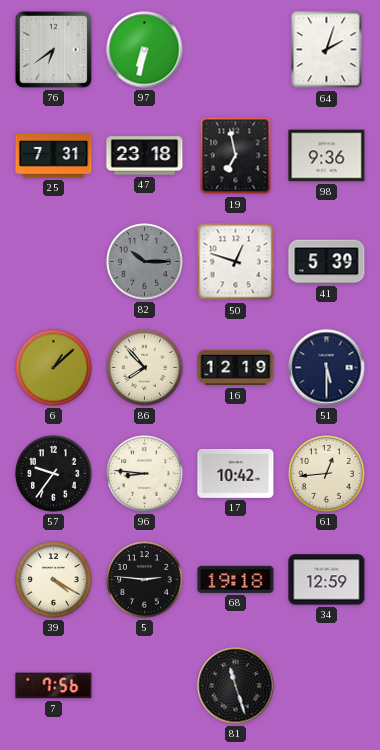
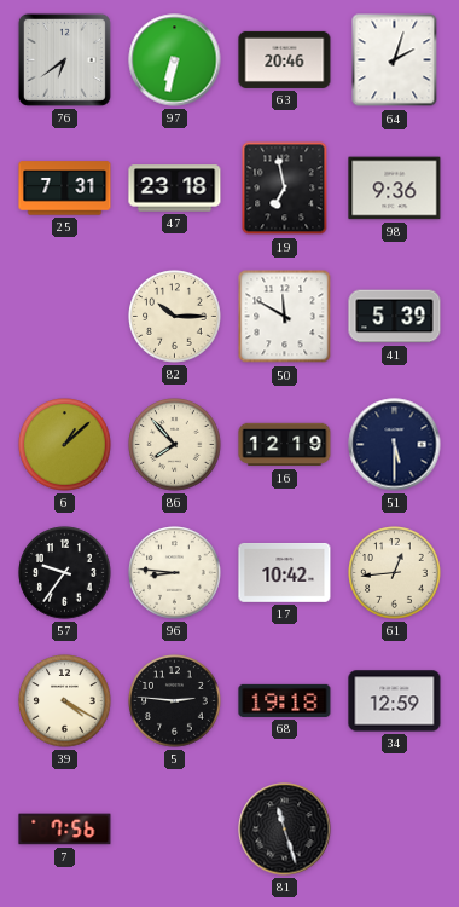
63: none -> 20:46
82 dial: grey -> cream
50: 12:48 -> 11:50
